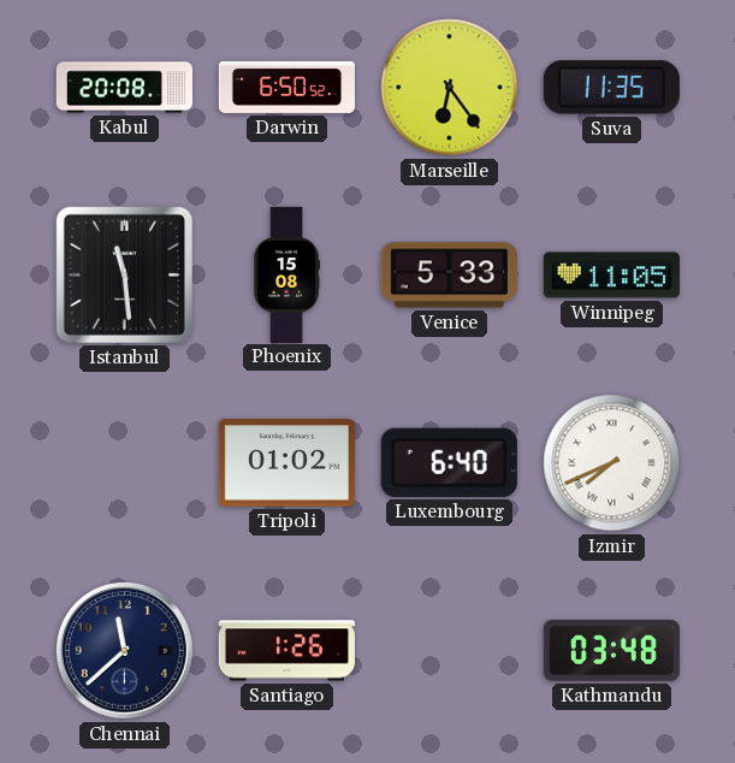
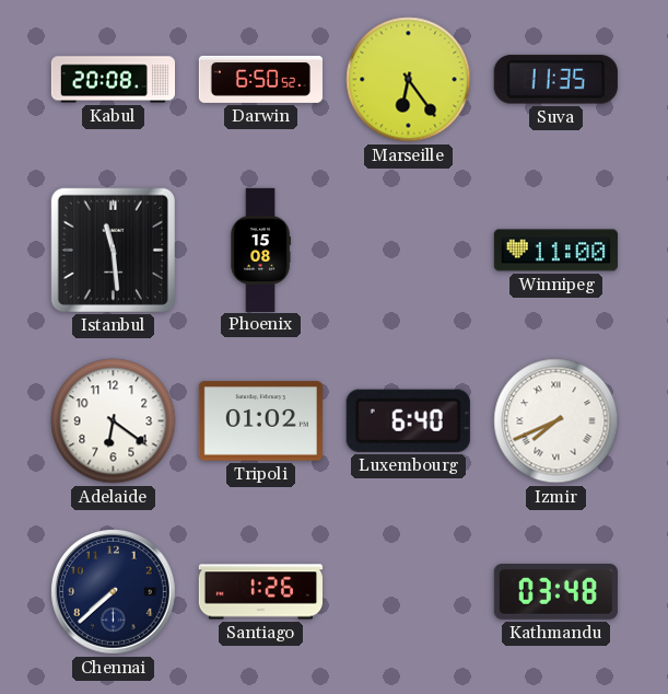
Venice: 5:33 -> none
Winnipeg: 11:05 -> 11:00
Adelaide: none -> 6:21
Chennai: 11:38 -> 7:38
